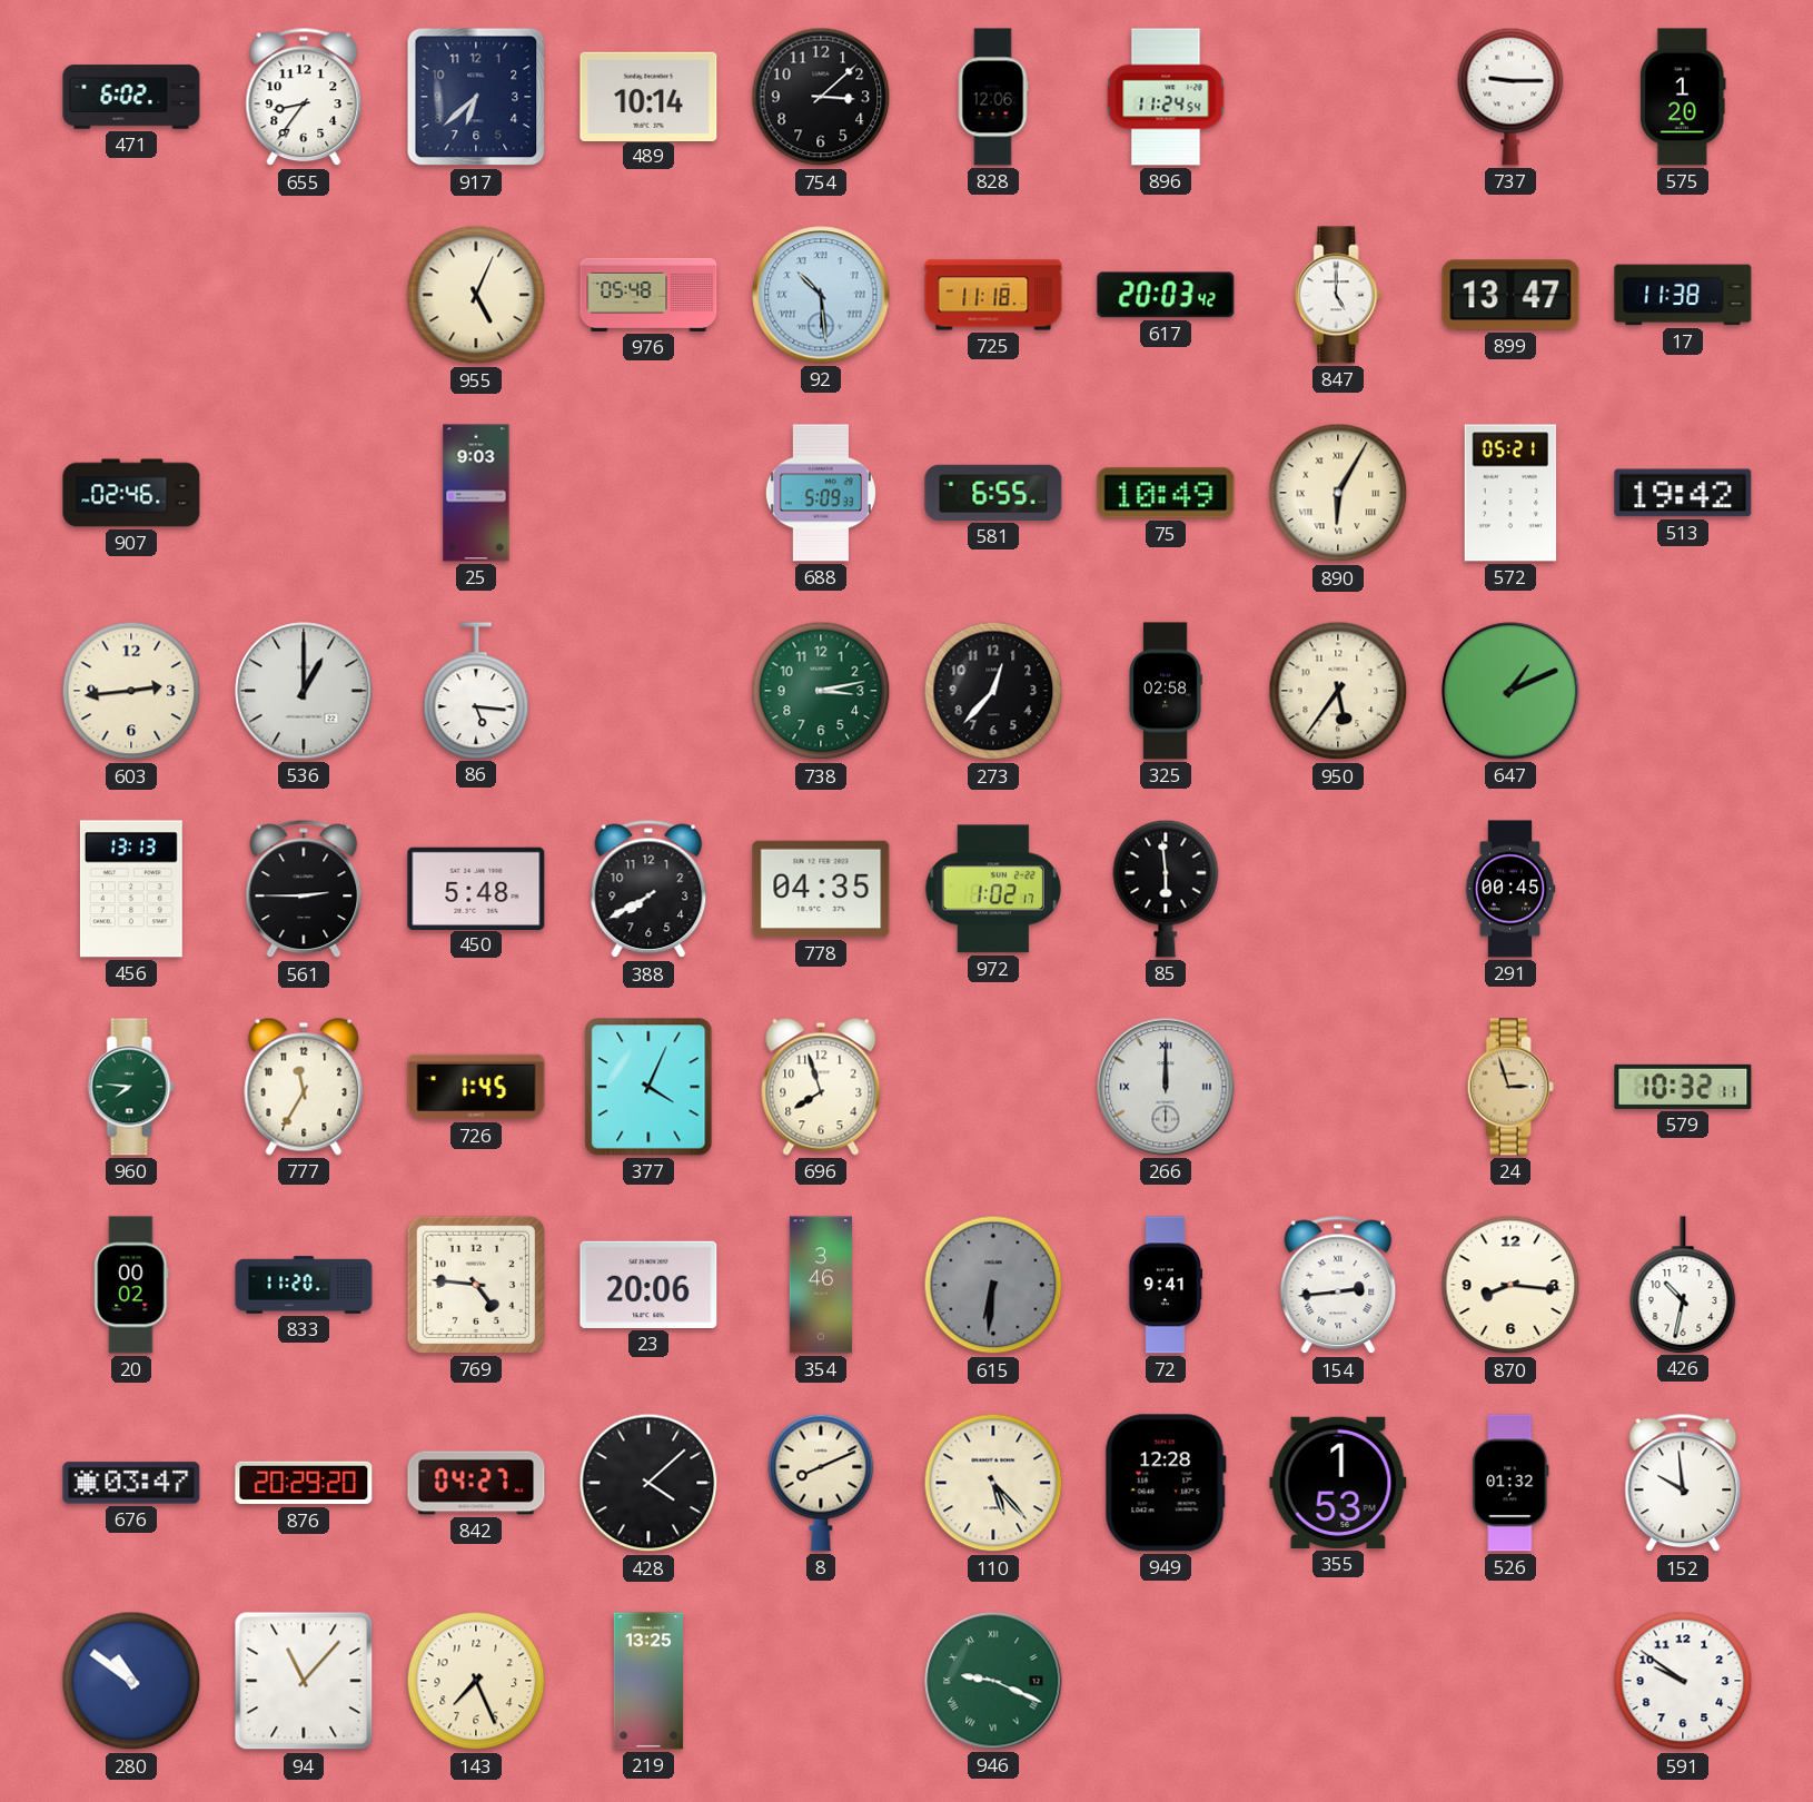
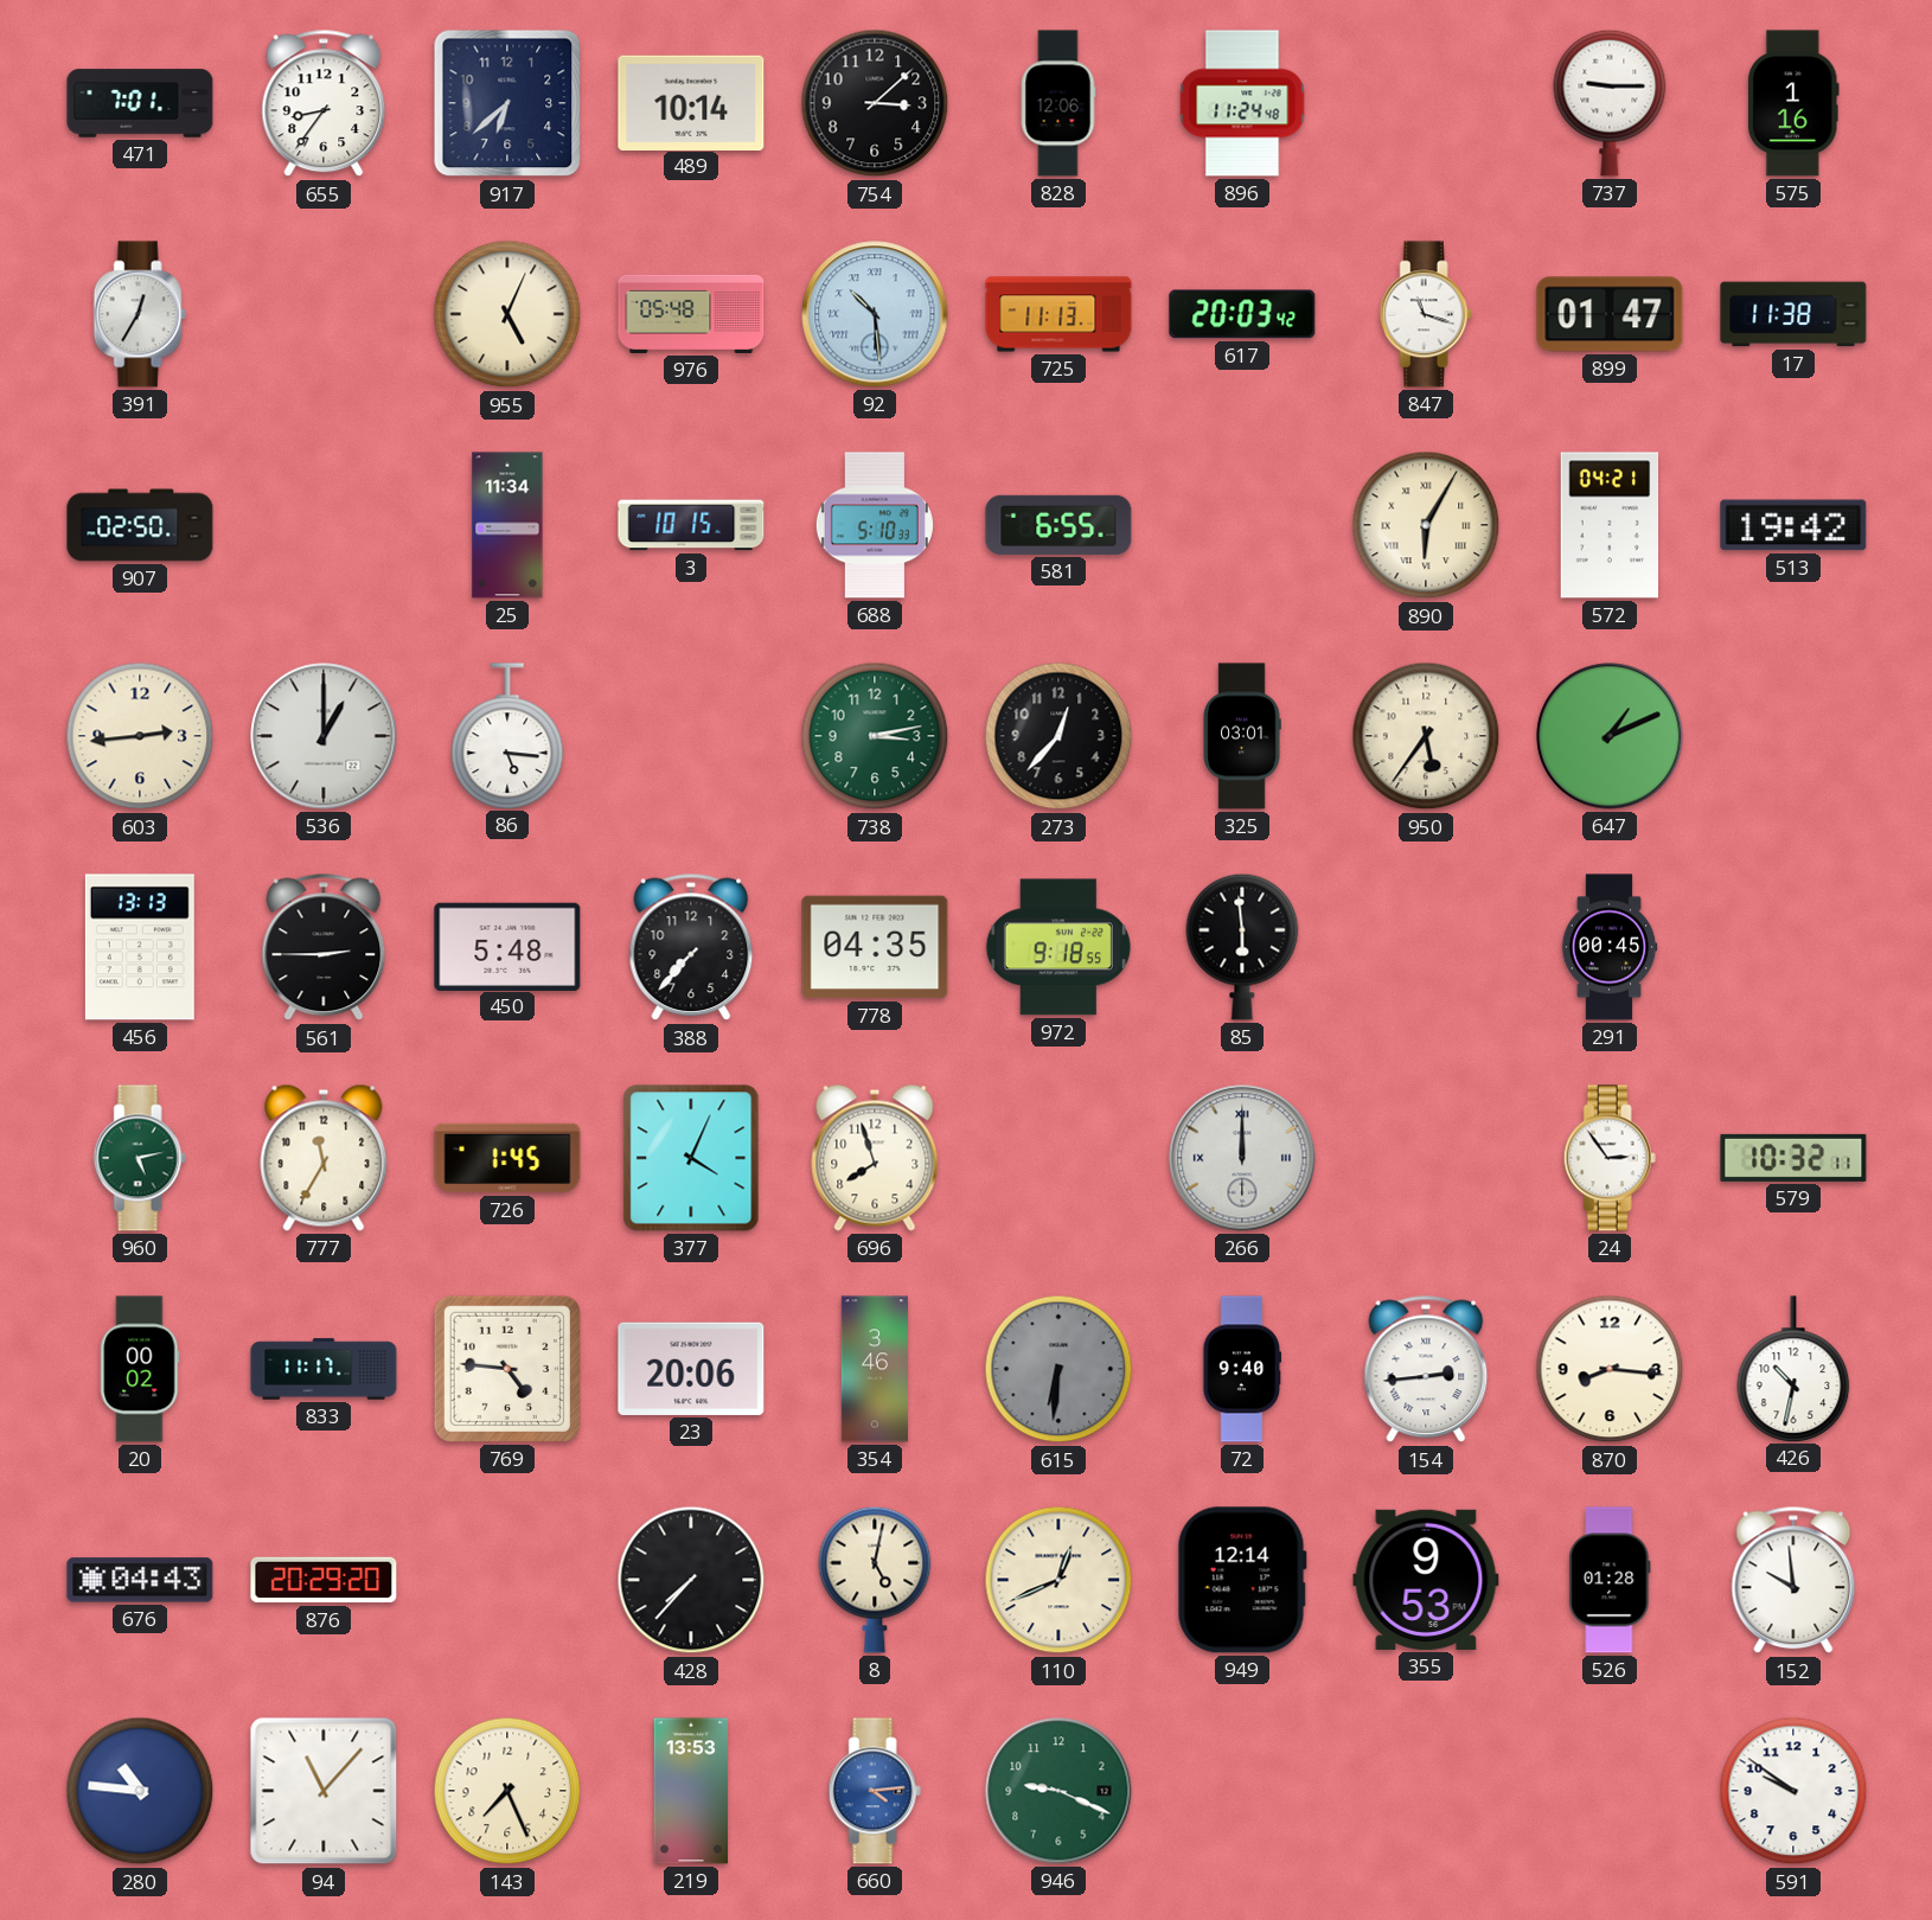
471: 6:02 -> 7:01
896: 11:24:54 -> 11:24:48
575: 1:20 -> 1:16
391: none -> 12:35
725: 11:18 -> 11:13
847: 5:00 -> 11:18
899: 13:47 -> 01:47
907: 02:46 -> 02:50
25: 9:03 -> 11:34
3: none -> 10:15
688: 5:09 -> 5:10
75: 10:49 -> none
572: 05:21 -> 04:21
325: 02:58 -> 03:01
388: 7:40 -> 7:37
972: 1:02 -> 9:18
960: 7:46 -> 5:13
24: 2:57 -> 2:54
24 dial: champagne -> white
833: 11:20 -> 11:17
72: 9:41 -> 9:40
676: 03:47 -> 04:43
842: 04:27 -> none
428: 4:08 -> 7:37
8: 8:11 -> 5:02
110: 5:23 -> 12:41
949: 12:28 -> 12:14
355: 1:53 -> 9:53
526: 01:32 -> 01:28
280: 10:51 -> 10:46
219: 13:25 -> 13:53
660: none -> 4:14
946 numerals: Roman -> Arabic
